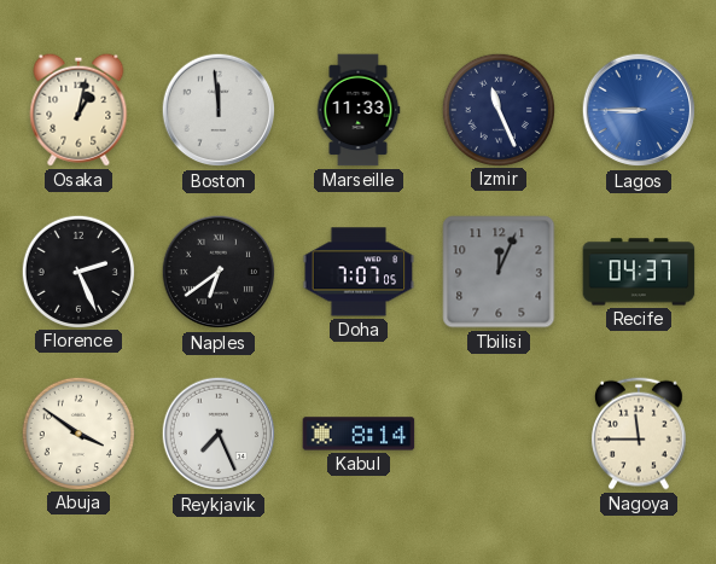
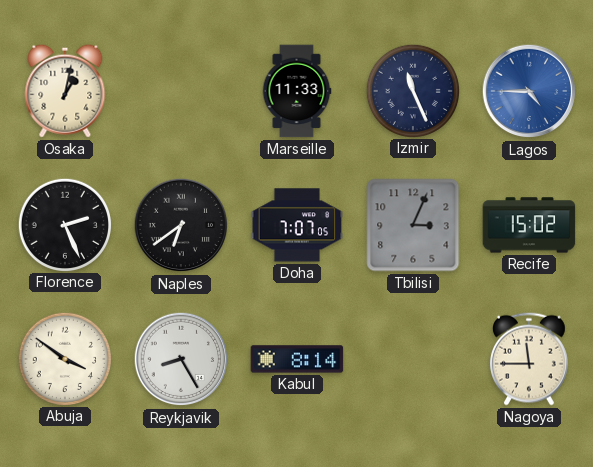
Boston: 11:59 -> none
Lagos: 8:45 -> 4:45
Tbilisi: 12:04 -> 3:04
Recife: 04:37 -> 15:02
Reykjavik: 7:26 -> 8:25
